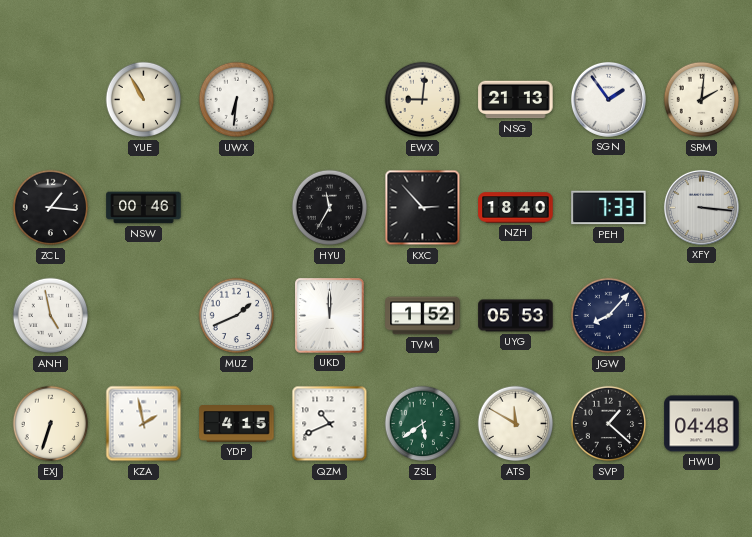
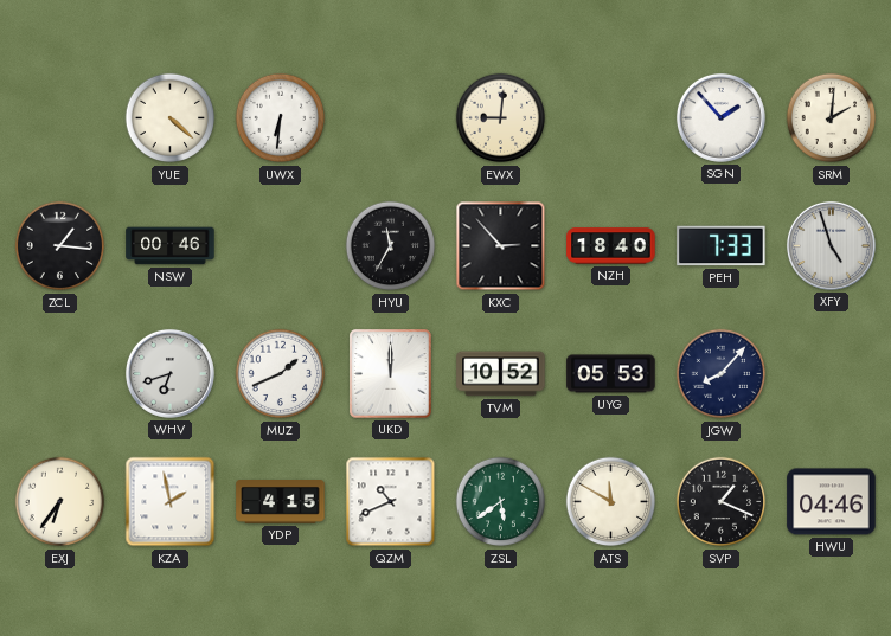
YUE: 10:55 -> 4:22
NSG: 21:13 -> none
SGN: 1:54 -> 1:53
XFY: 3:16 -> 4:57
ANH: 4:58 -> none
WHV: none -> 6:42
TVM: 1:52 -> 10:52
EXJ: 6:33 -> 6:36
SVP: 1:22 -> 1:19
HWU: 04:48 -> 04:46
